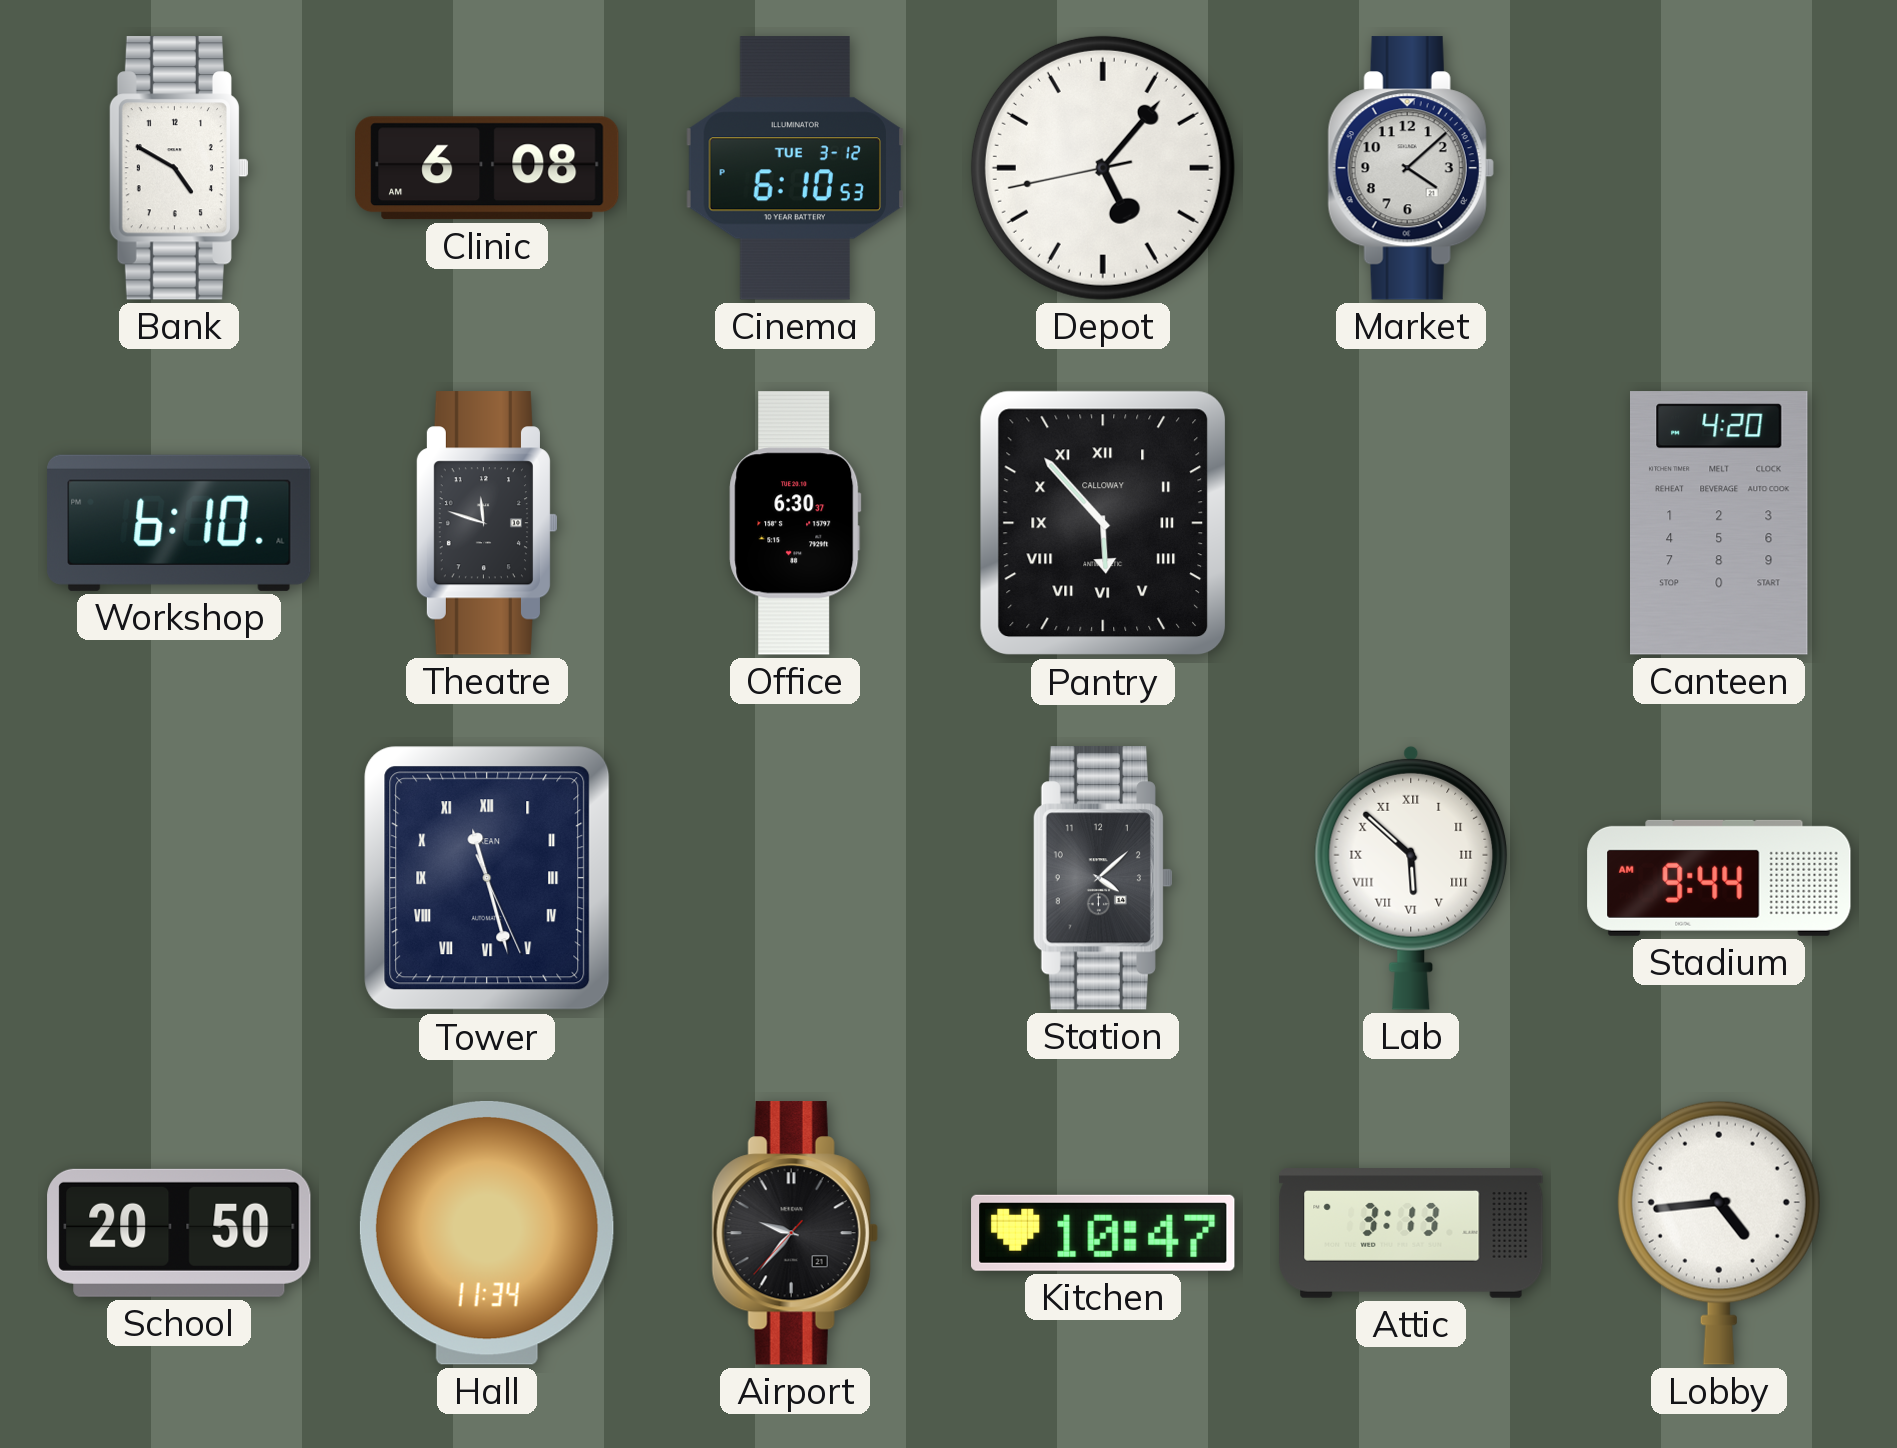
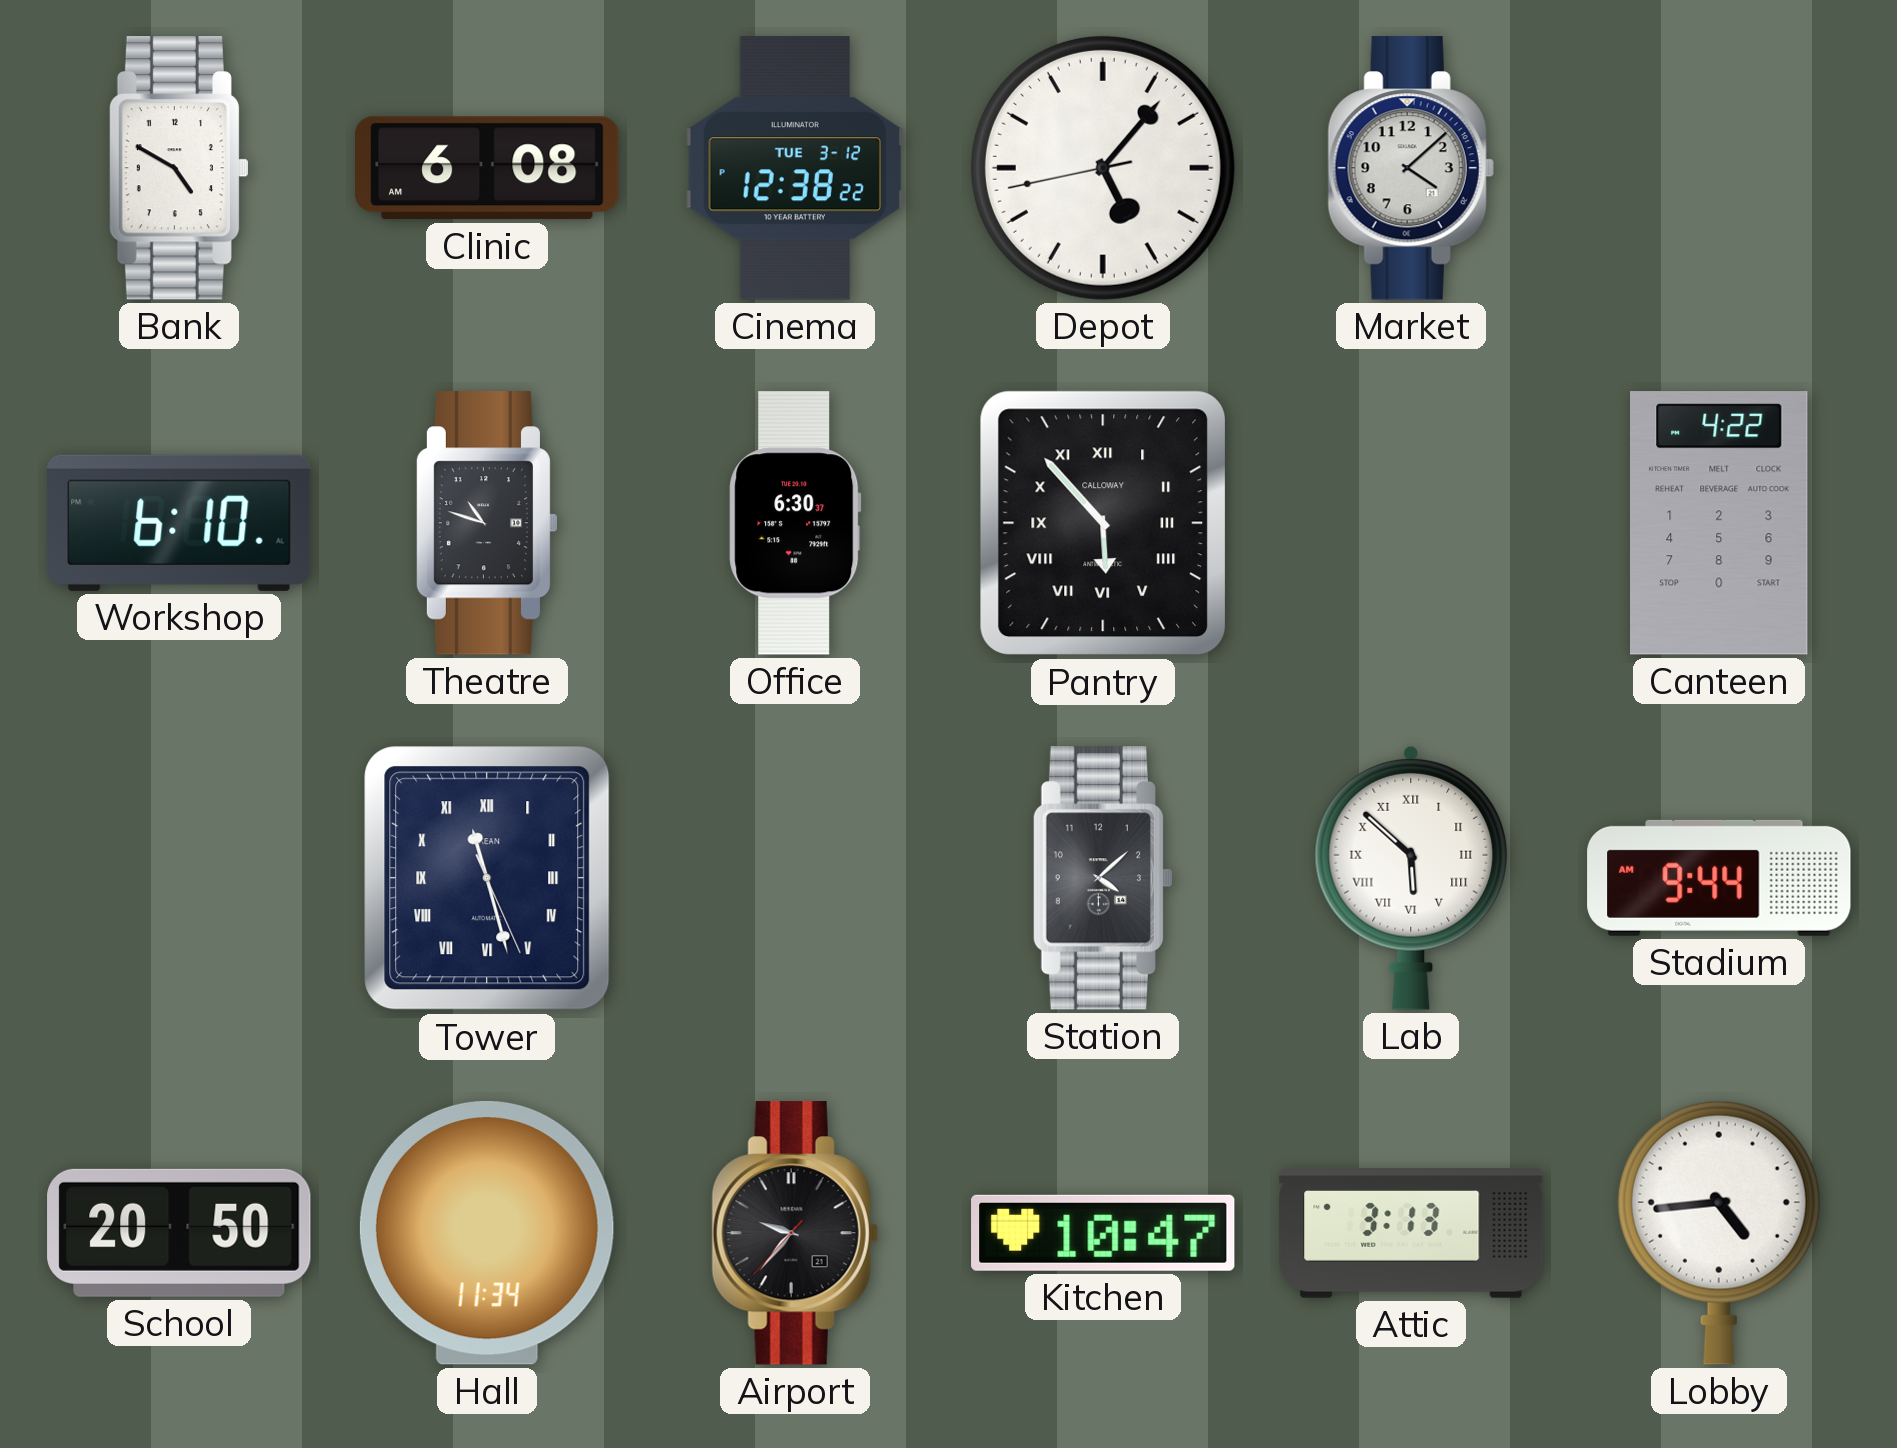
Cinema: 6:10 -> 12:38
Theatre: 11:48 -> 10:48
Canteen: 4:20 -> 4:22
